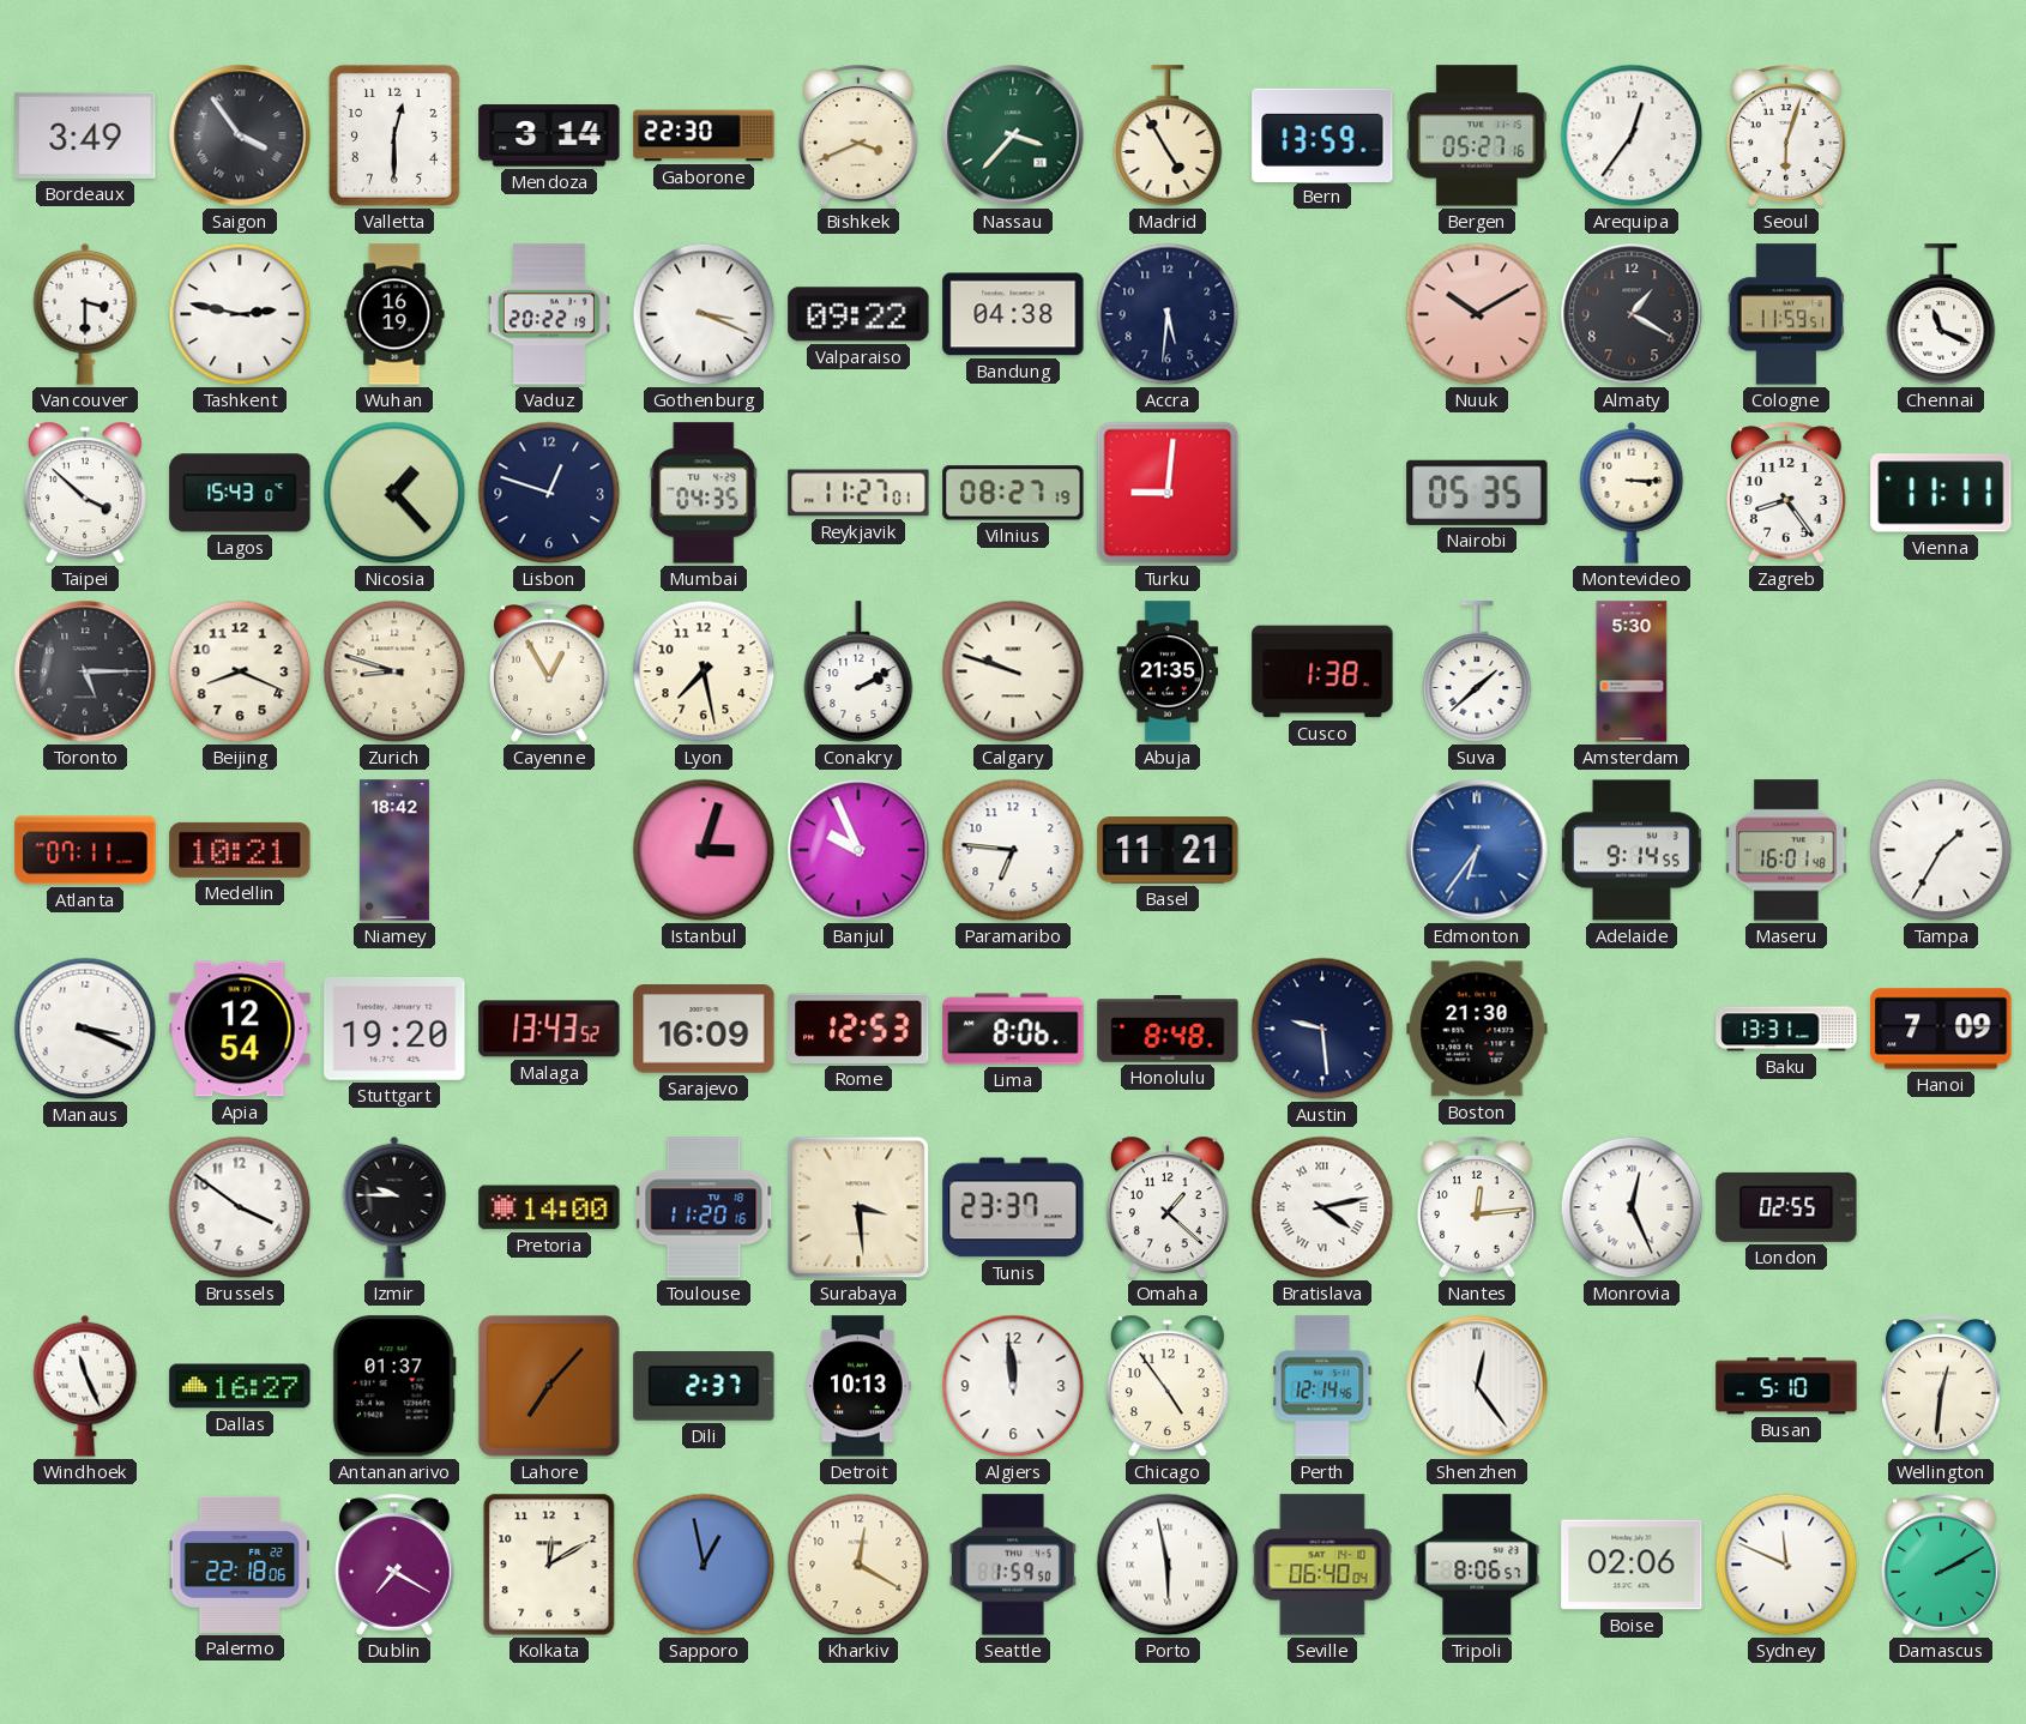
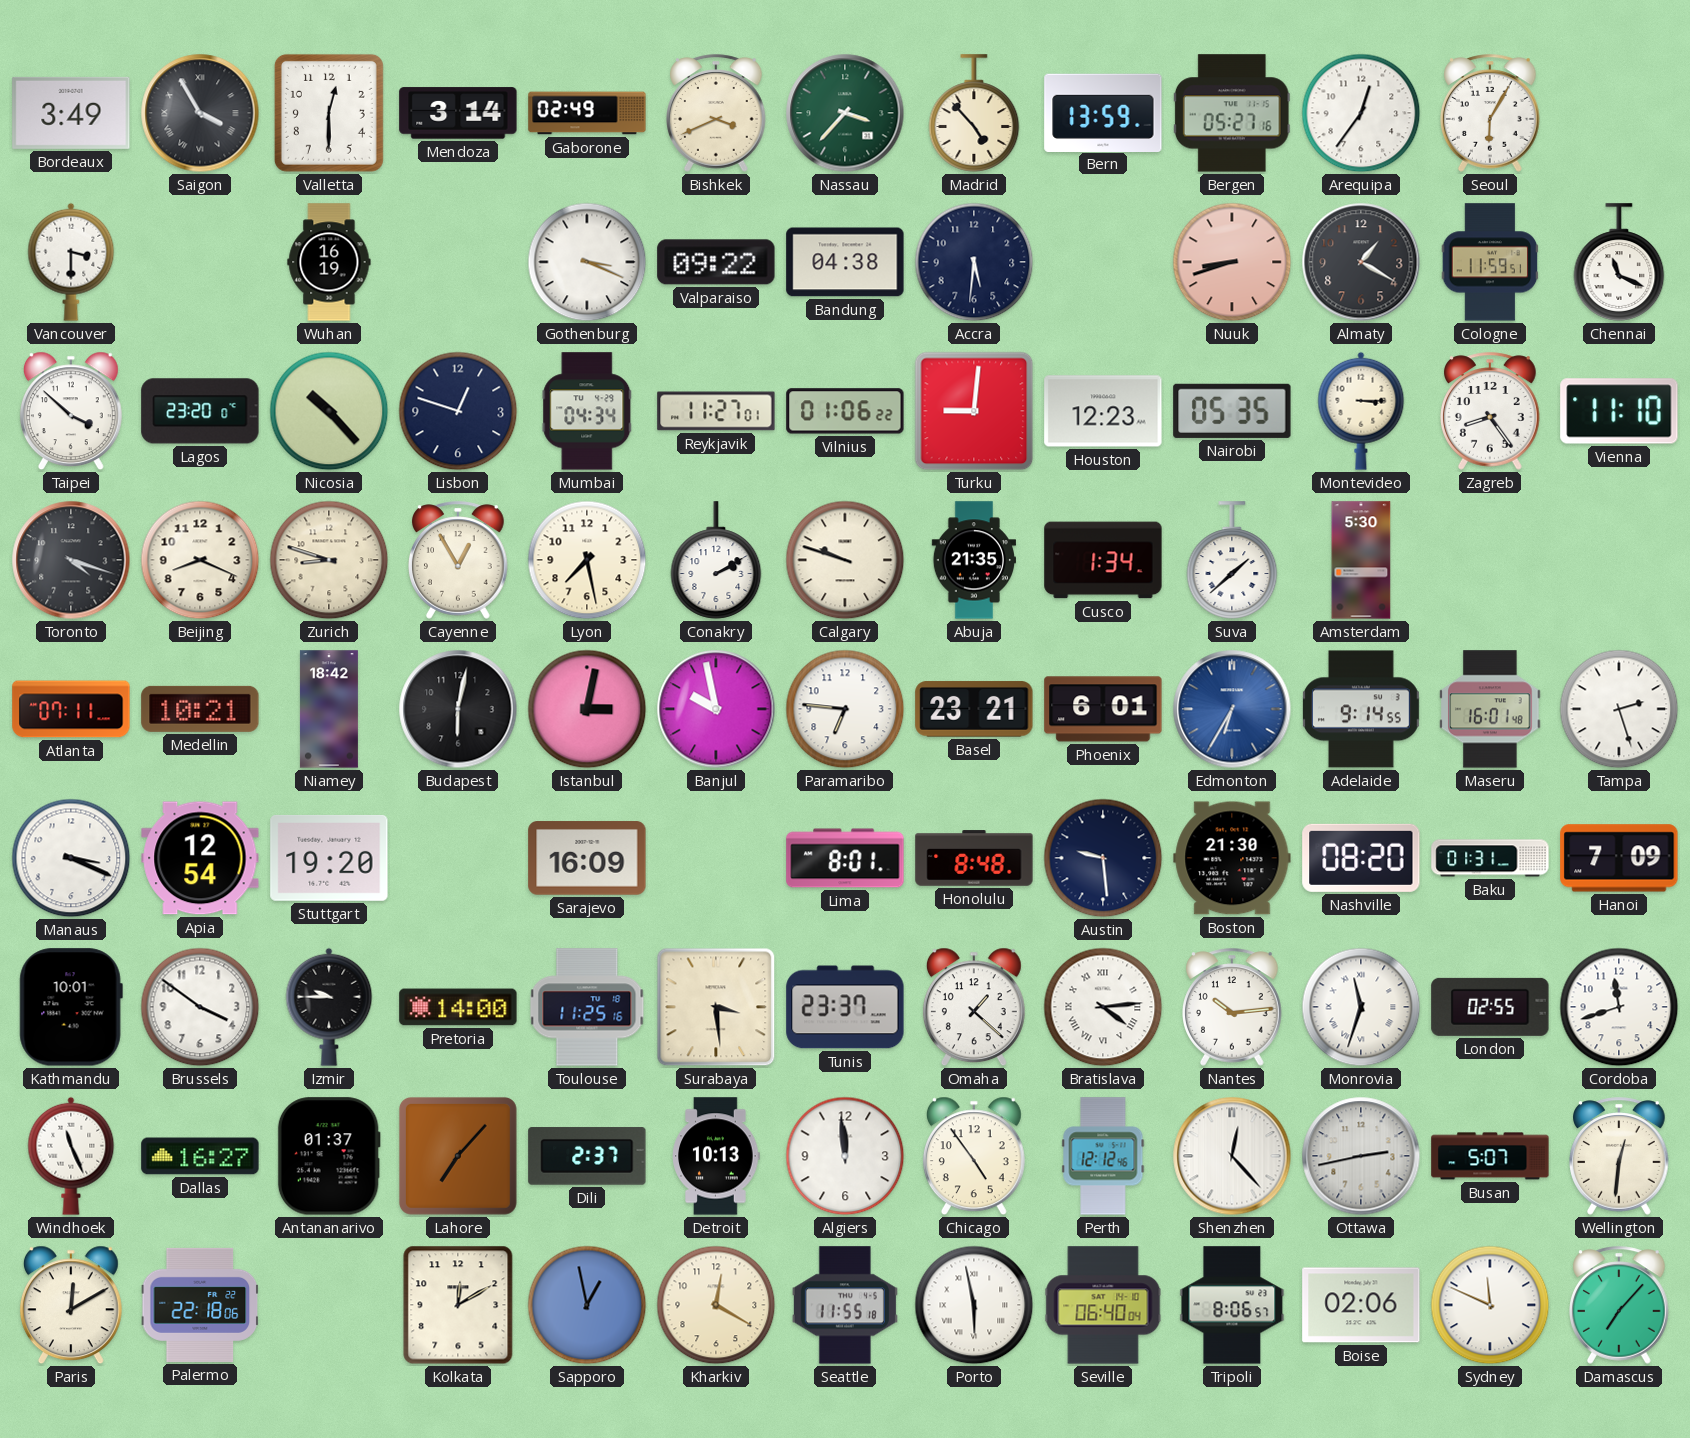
Saigon: 3:54 -> 3:55
Gaborone: 22:30 -> 02:49
Madrid: 4:55 -> 4:53
Seoul: 6:03 -> 6:05
Tashkent: 2:47 -> none
Vaduz: 20:22 -> none
Nuuk: 10:10 -> 8:42
Lagos: 15:43 -> 23:20
Nicosia: 1:23 -> 10:23
Mumbai: 04:35 -> 04:34
Vilnius: 08:27 -> 01:06
Houston: none -> 12:23
Vienna: 11:11 -> 11:10
Toronto: 5:15 -> 4:18
Cusco: 1:38 -> 1:34
Budapest: none -> 6:02
Istanbul: 3:03 -> 3:02
Banjul: 9:56 -> 9:58
Basel: 11:21 -> 23:21
Phoenix: none -> 6:01
Edmonton: 6:36 -> 6:35
Tampa: 1:35 -> 2:27
Malaga: 13:43 -> none
Rome: 12:53 -> none
Lima: 8:06 -> 8:01
Nashville: none -> 08:20
Baku: 13:31 -> 01:31
Kathmandu: none -> 10:01
Toulouse: 11:20 -> 11:25
Bratislava: 4:13 -> 4:14
Nantes: 12:14 -> 10:14
Monrovia: 12:26 -> 11:33
Cordoba: none -> 11:42
Perth: 12:14 -> 12:12
Shenzhen: 12:24 -> 12:23
Ottawa: none -> 2:43
Busan: 5:10 -> 5:07
Paris: none -> 12:10
Dublin: 7:20 -> none
Seattle: 1:59 -> 11:55
Damascus: 2:10 -> 7:07
